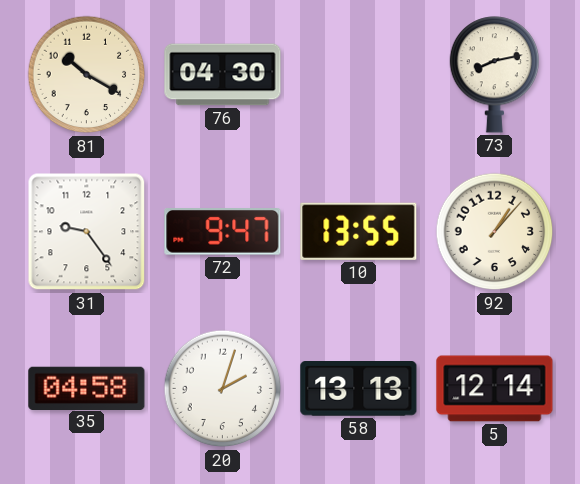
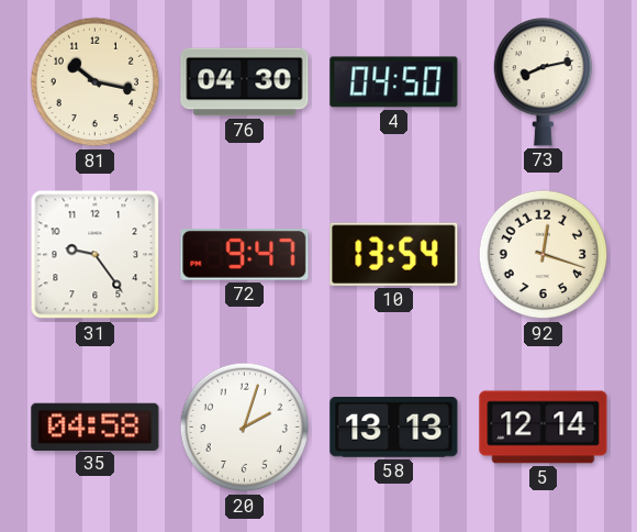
81: 10:20 -> 10:17
4: none -> 04:50
10: 13:55 -> 13:54
92: 1:07 -> 12:18
